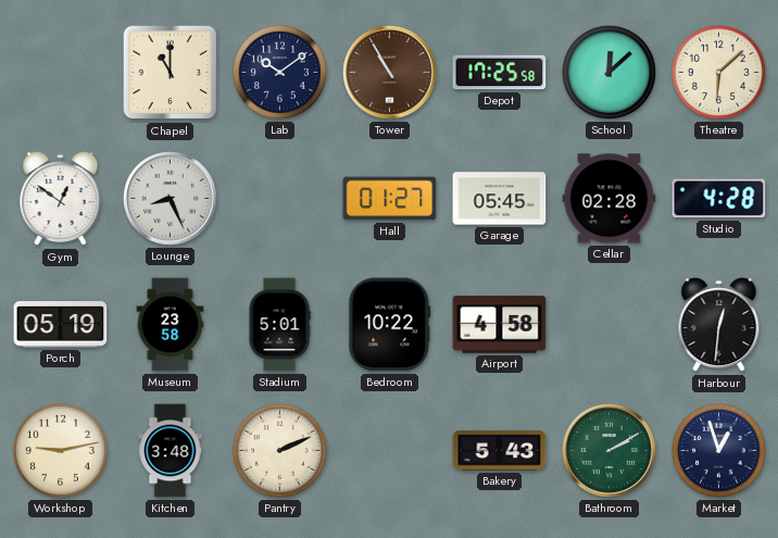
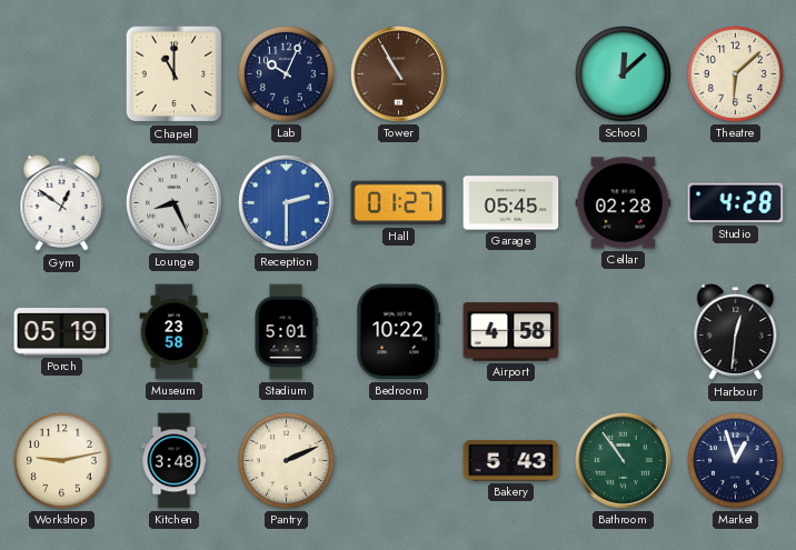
Lab: 10:09 -> 10:04
Depot: 17:25 -> none
Reception: none -> 2:30
Bathroom: 2:10 -> 10:54
